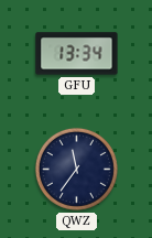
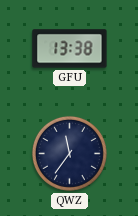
GFU: 13:34 -> 13:38
